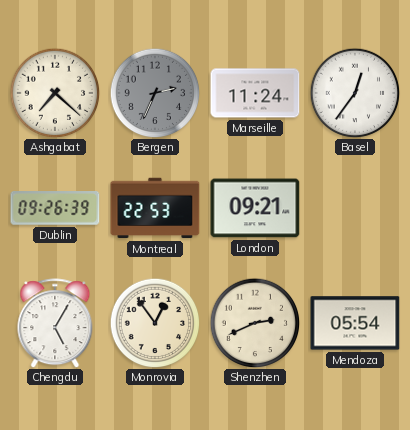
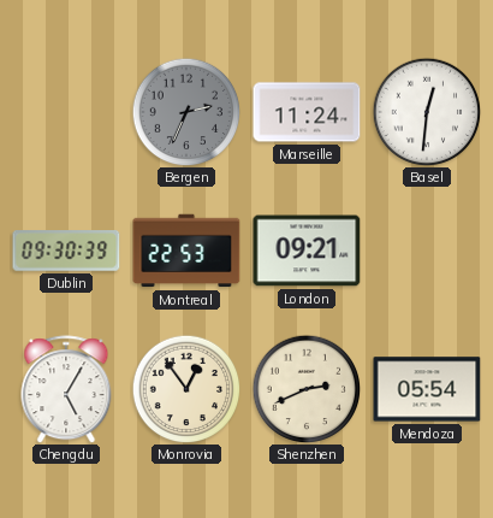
Ashgabat: 7:22 -> none
Basel: 12:36 -> 12:31
Dublin: 09:26 -> 09:30
